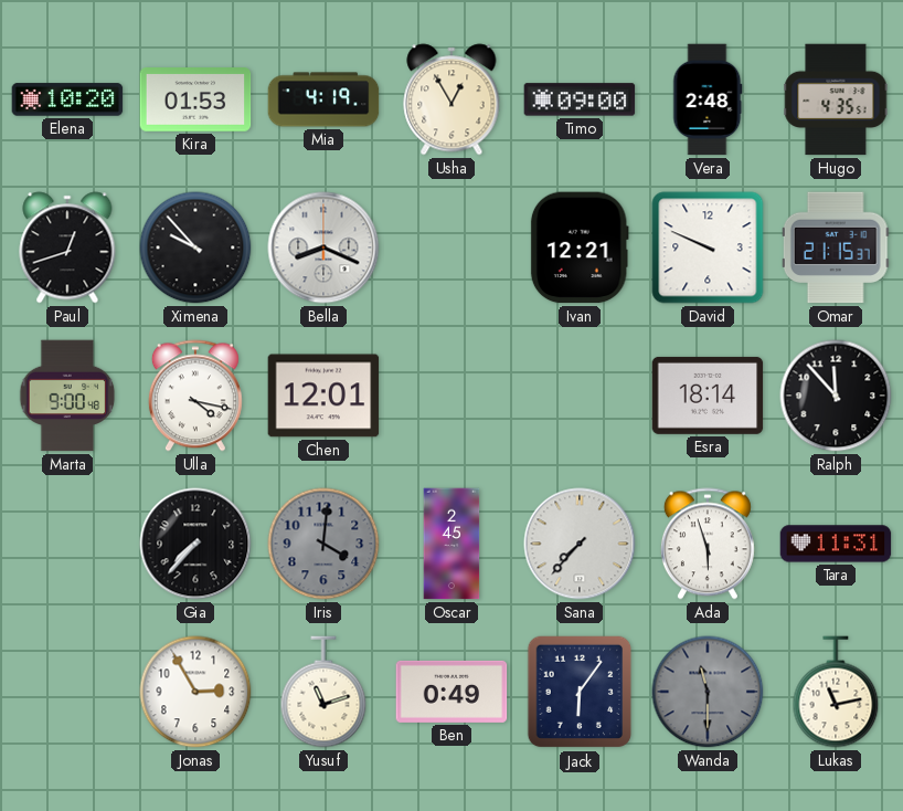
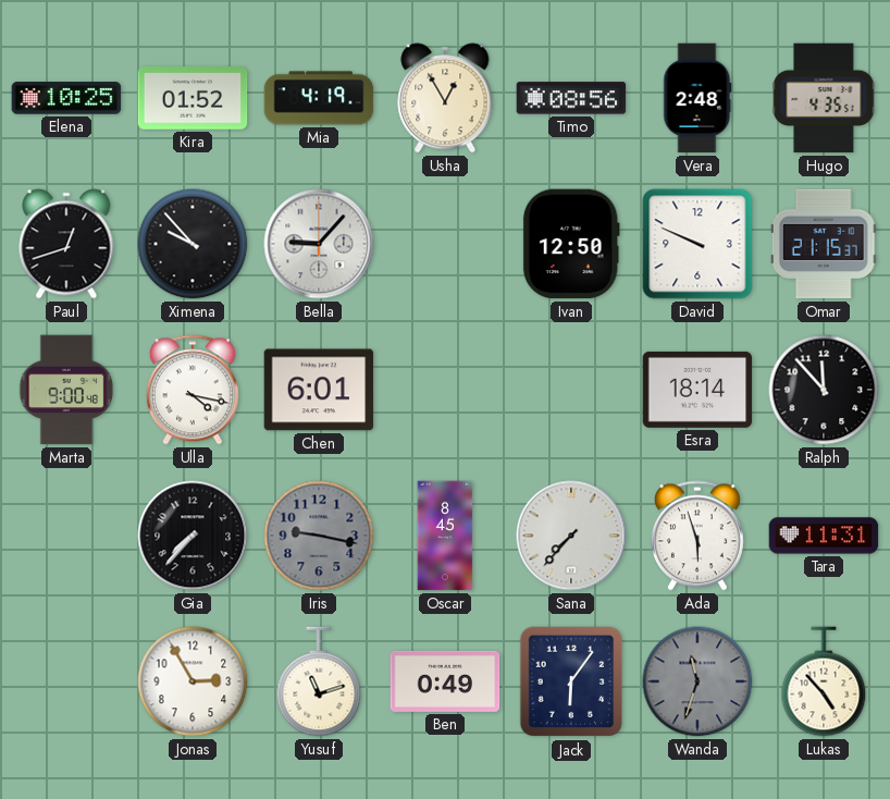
Elena: 10:20 -> 10:25
Kira: 01:53 -> 01:52
Timo: 09:00 -> 08:56
Bella: 8:19 -> 9:07
Ivan: 12:21 -> 12:50
Chen: 12:01 -> 6:01
Iris: 4:01 -> 9:17
Oscar: 2:45 -> 8:45
Wanda: 11:30 -> 11:33
Lukas: 11:13 -> 4:53
